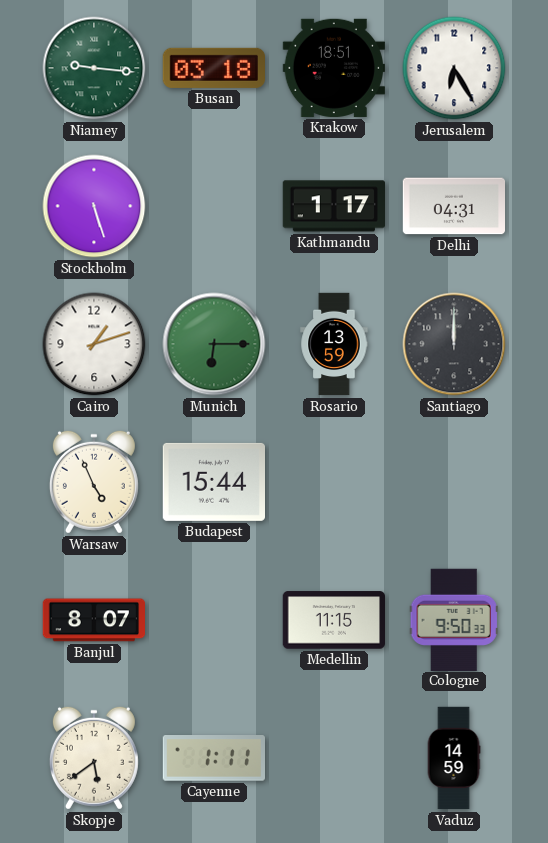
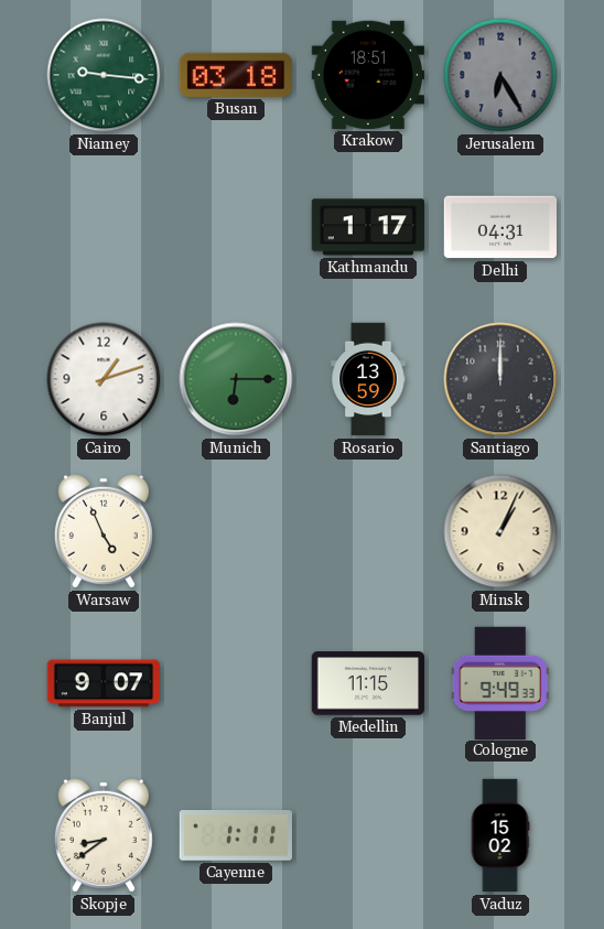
Jerusalem dial: white -> grey
Stockholm: 5:27 -> none
Budapest: 15:44 -> none
Minsk: none -> 1:04
Banjul: 8:07 -> 9:07
Cologne: 9:50 -> 9:49
Skopje: 5:39 -> 8:39
Vaduz: 14:59 -> 15:02
